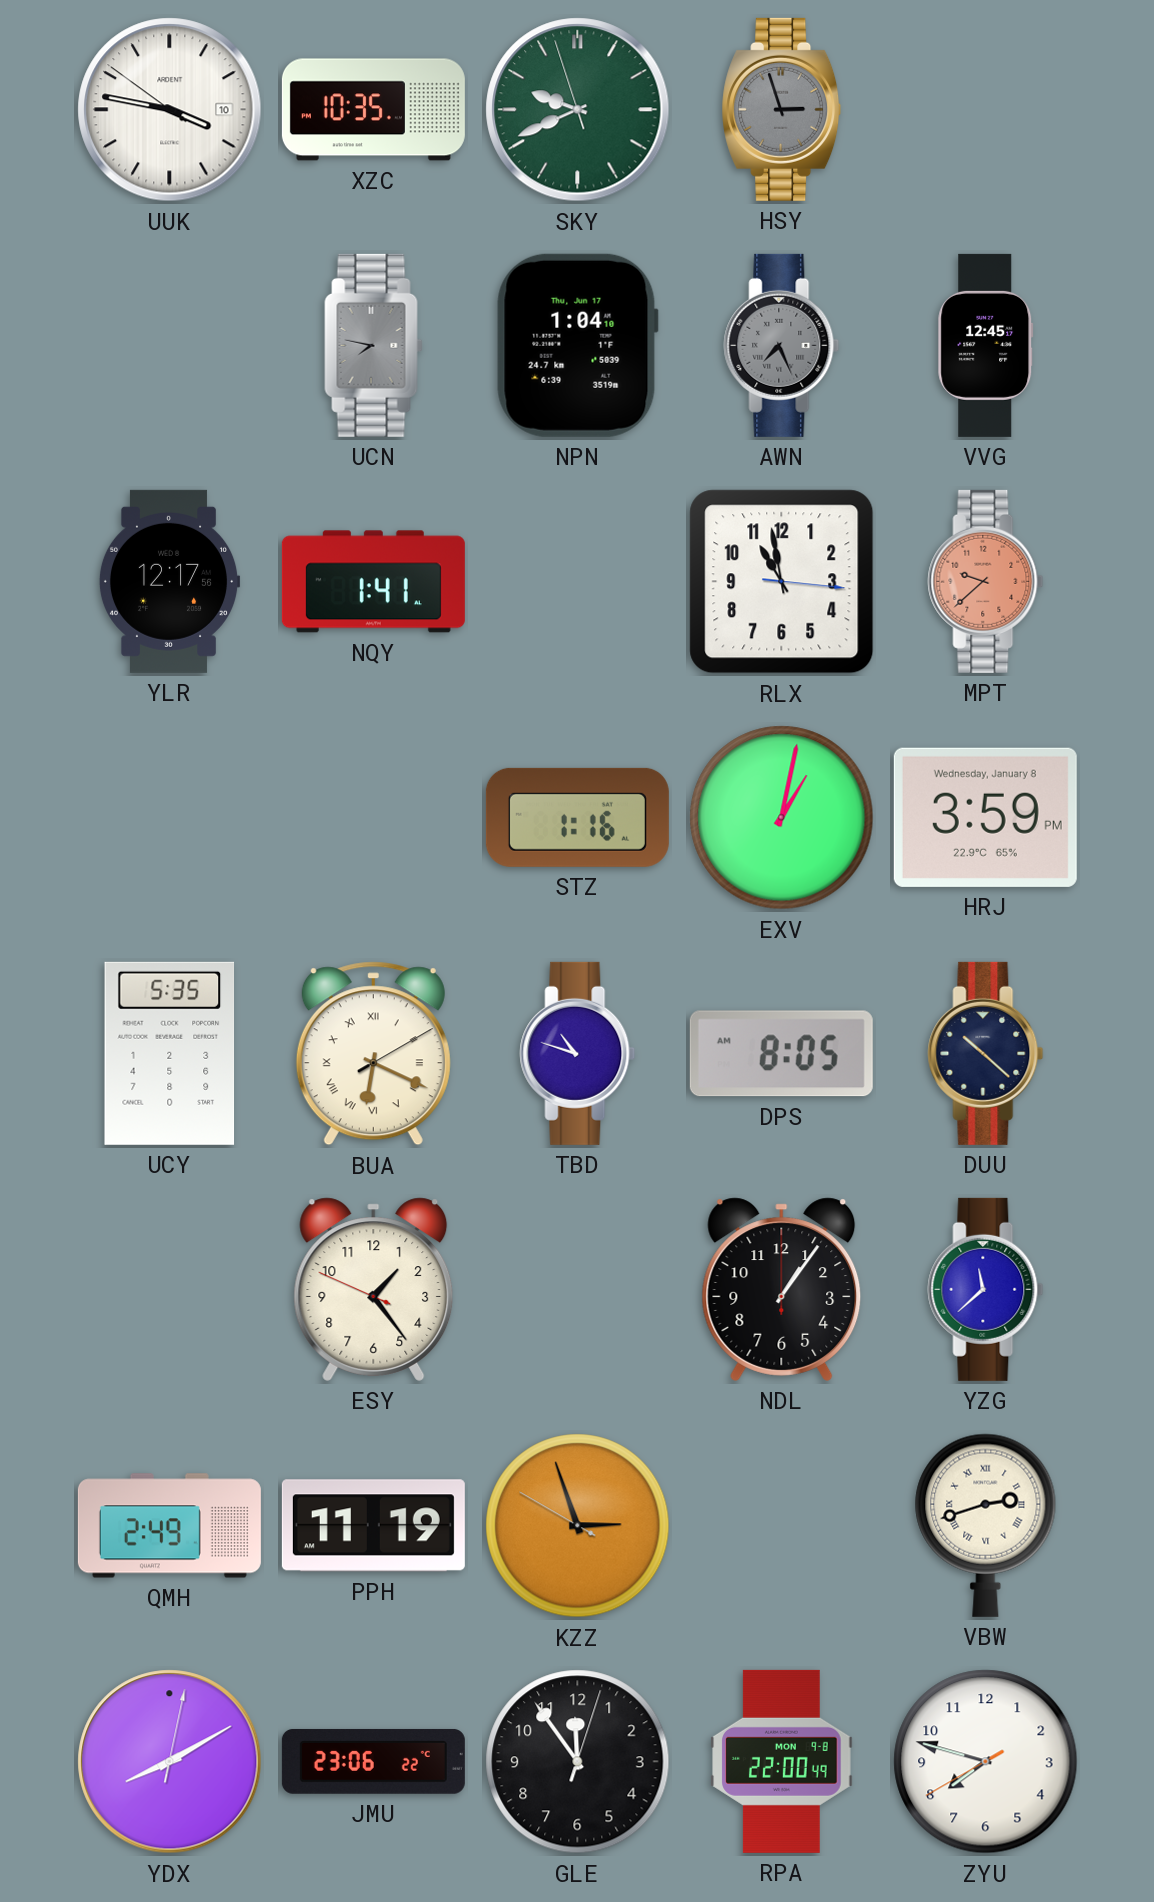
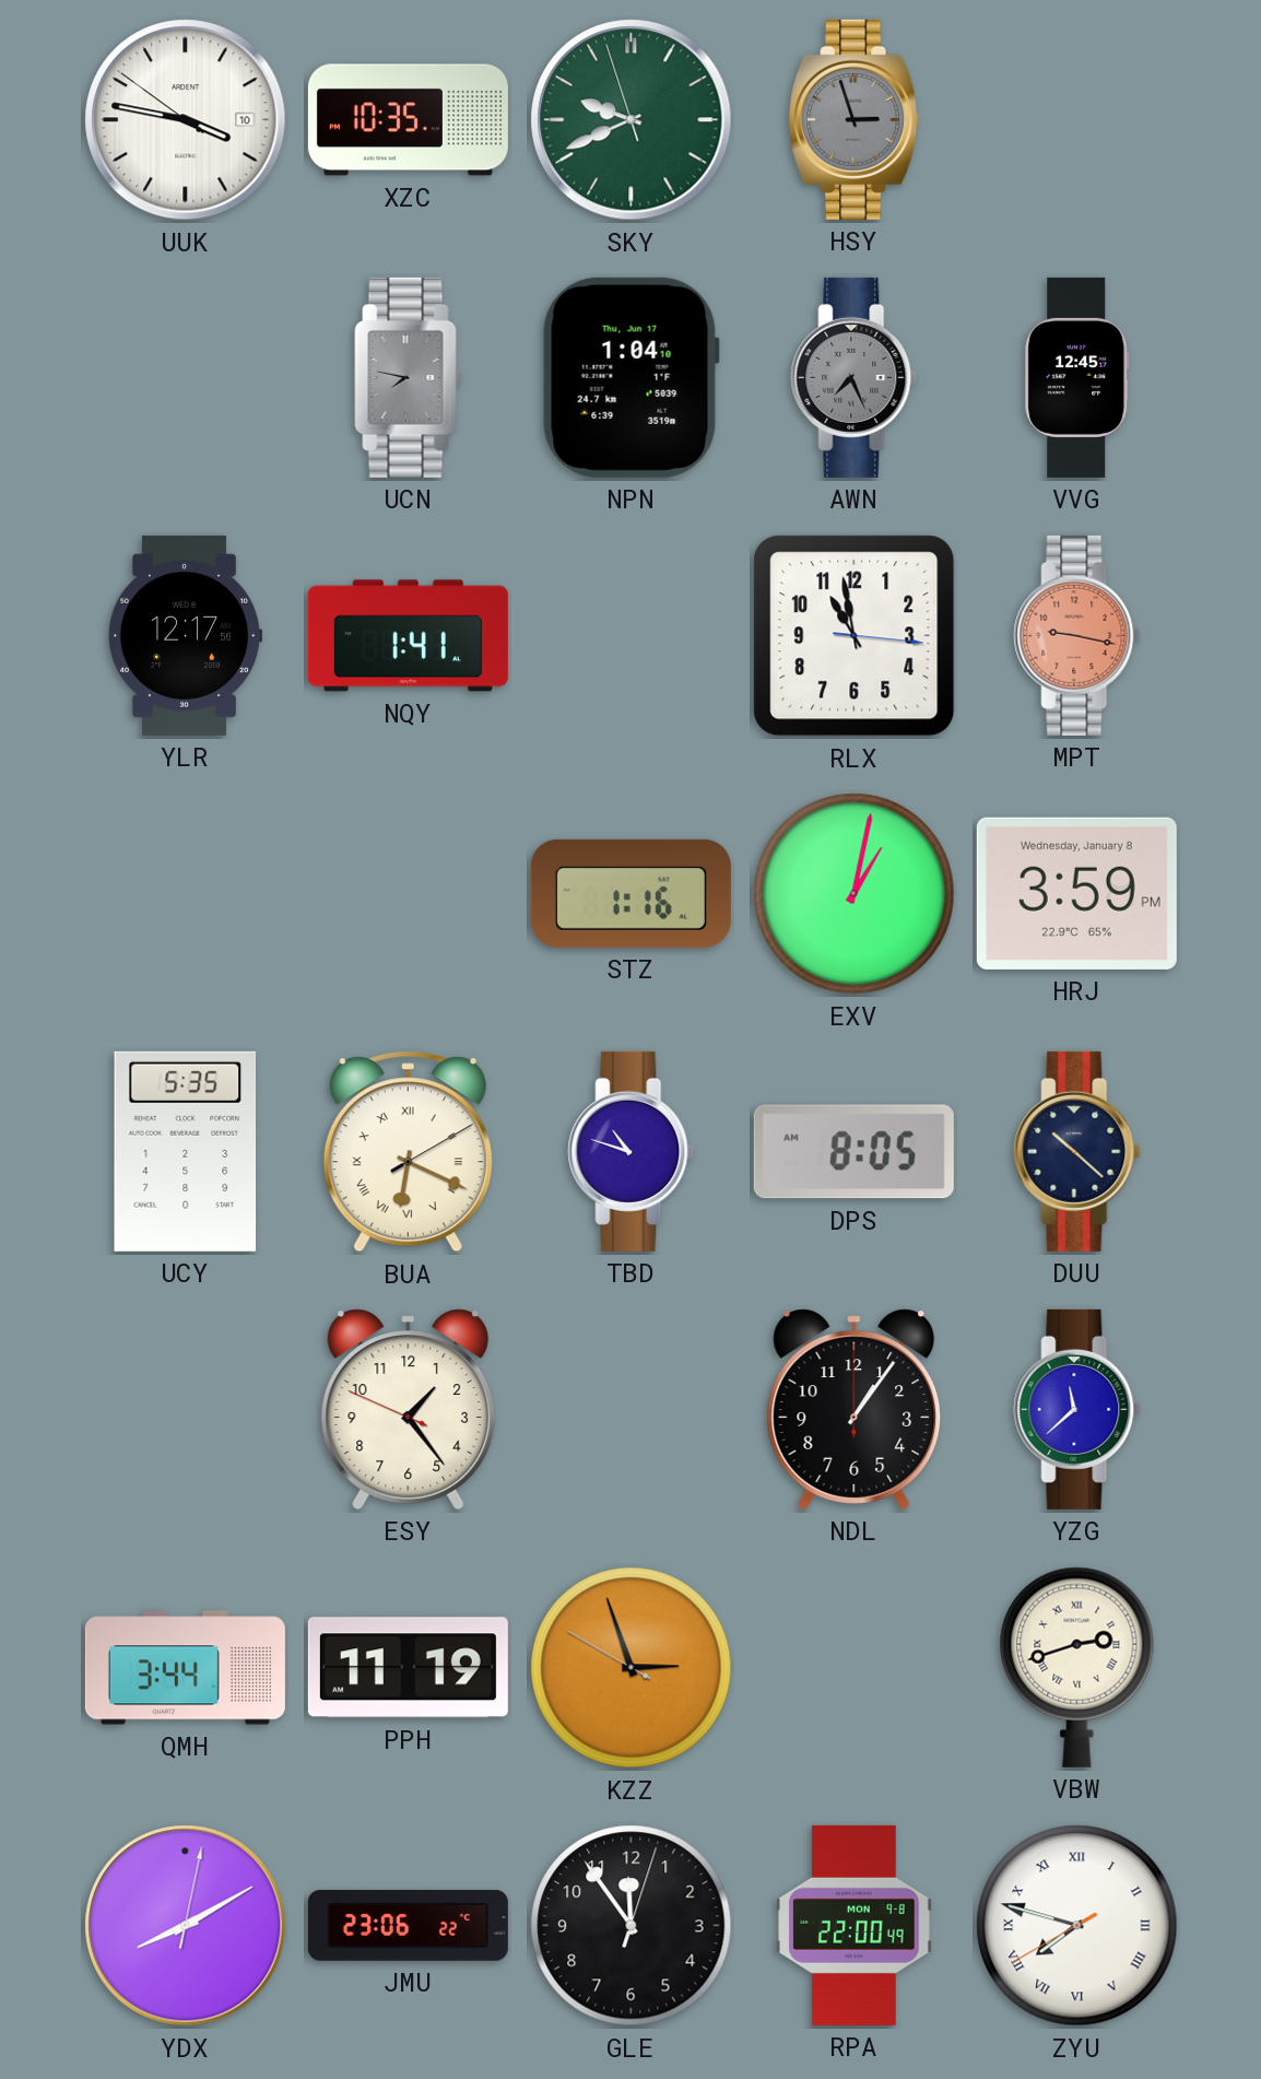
MPT: 9:38 -> 9:17
QMH: 2:49 -> 3:44
ZYU numerals: Arabic -> Roman
